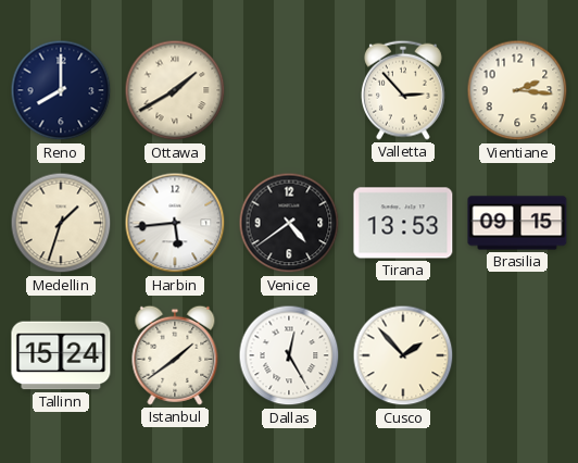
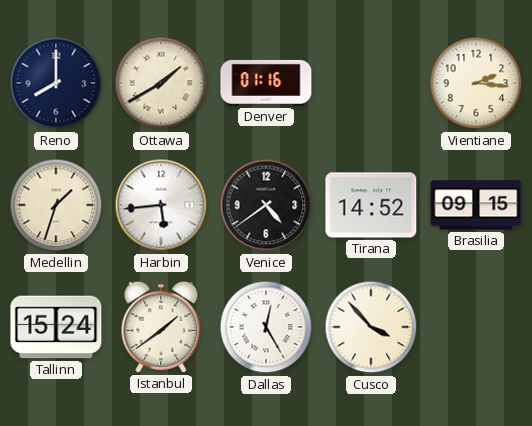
Denver: none -> 01:16
Valletta: 2:53 -> none
Tirana: 13:53 -> 14:52
Cusco: 1:53 -> 3:53
